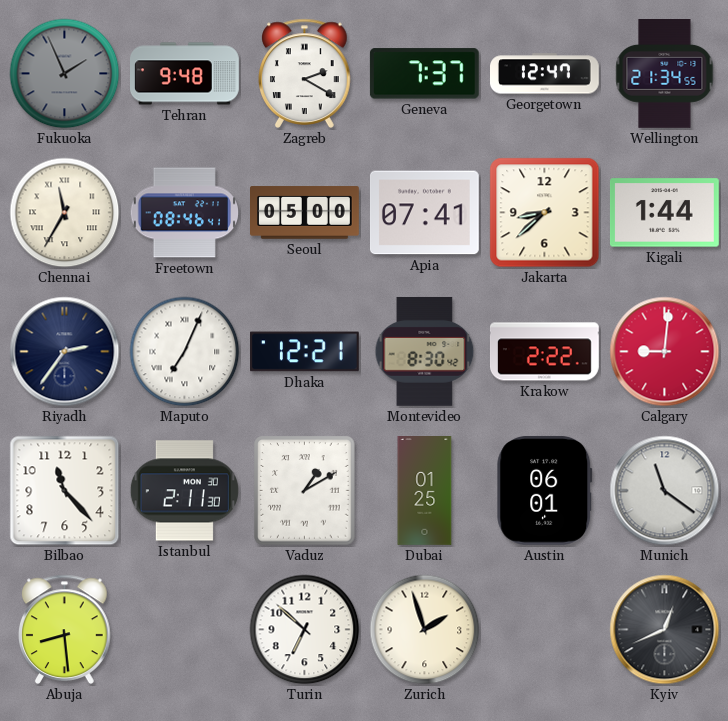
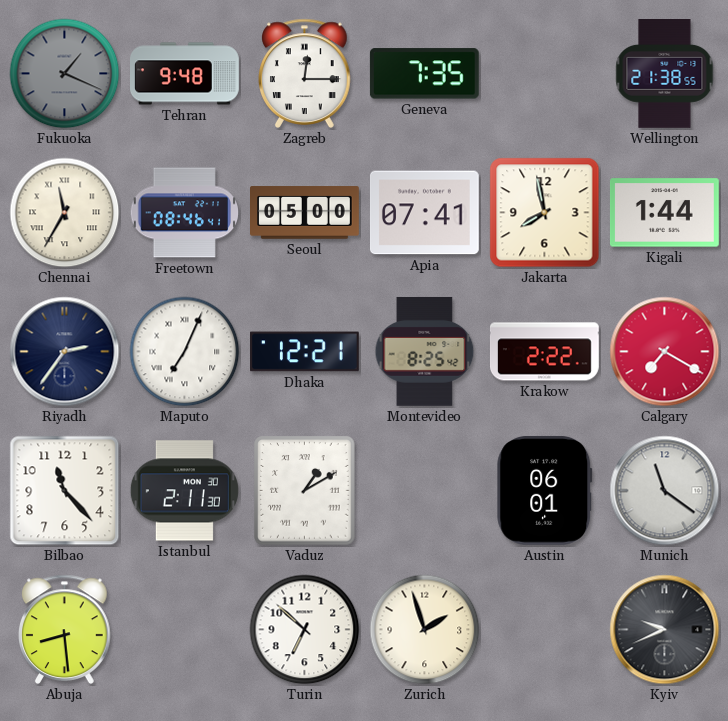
Fukuoka: 1:56 -> 1:19
Zagreb: 2:20 -> 12:15
Geneva: 7:37 -> 7:35
Georgetown: 12:47 -> none
Wellington: 21:34 -> 21:38
Jakarta: 8:38 -> 7:58
Montevideo: 8:30 -> 8:25
Calgary: 9:01 -> 7:20
Dubai: 01:25 -> none
Kyiv: 12:41 -> 9:41
